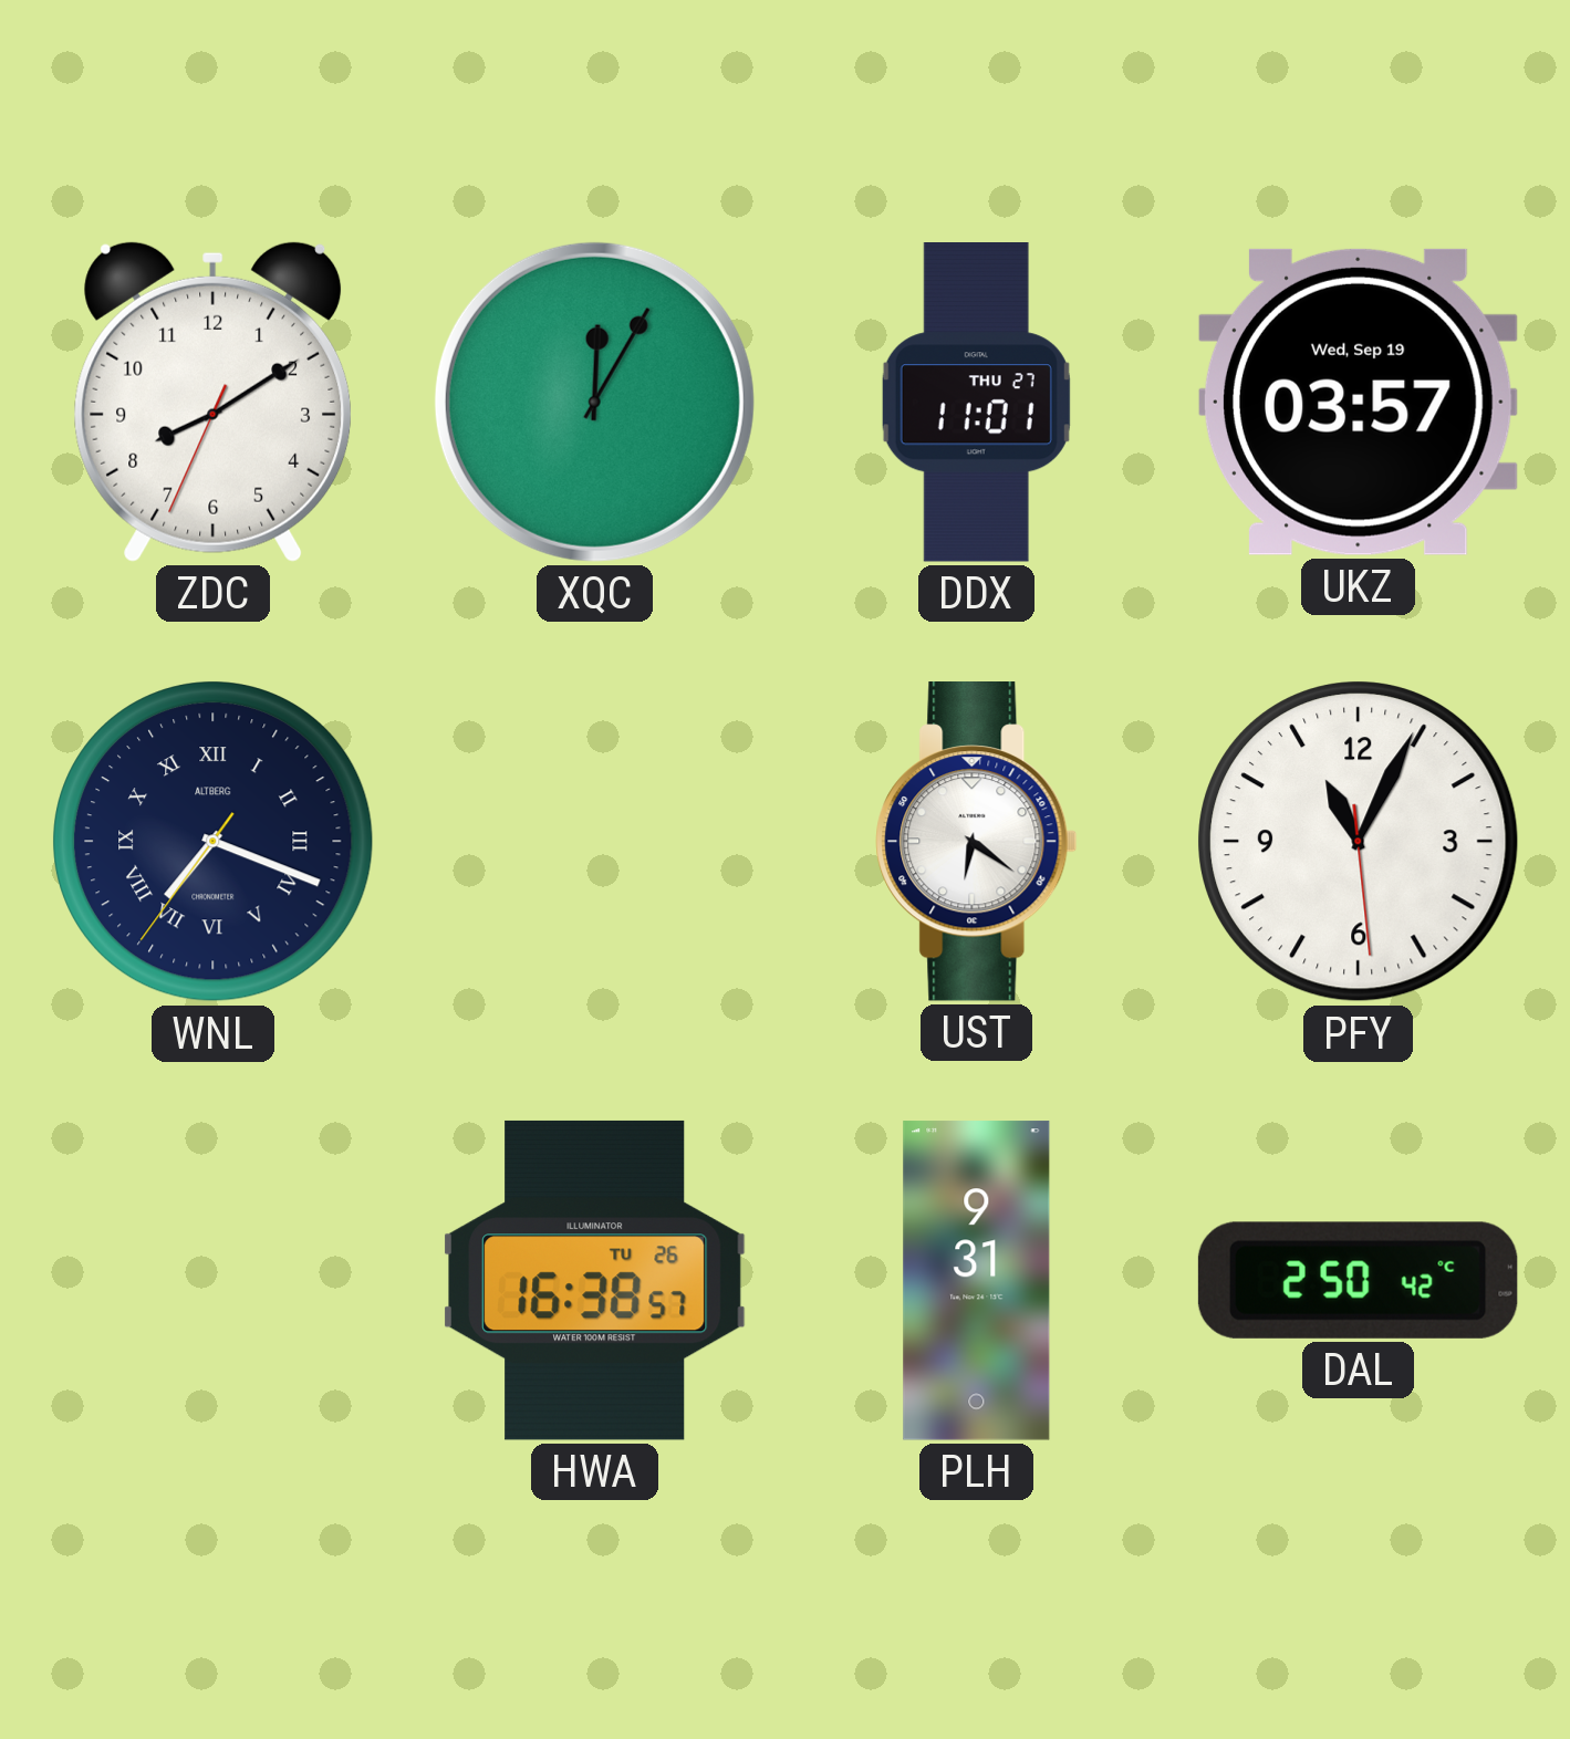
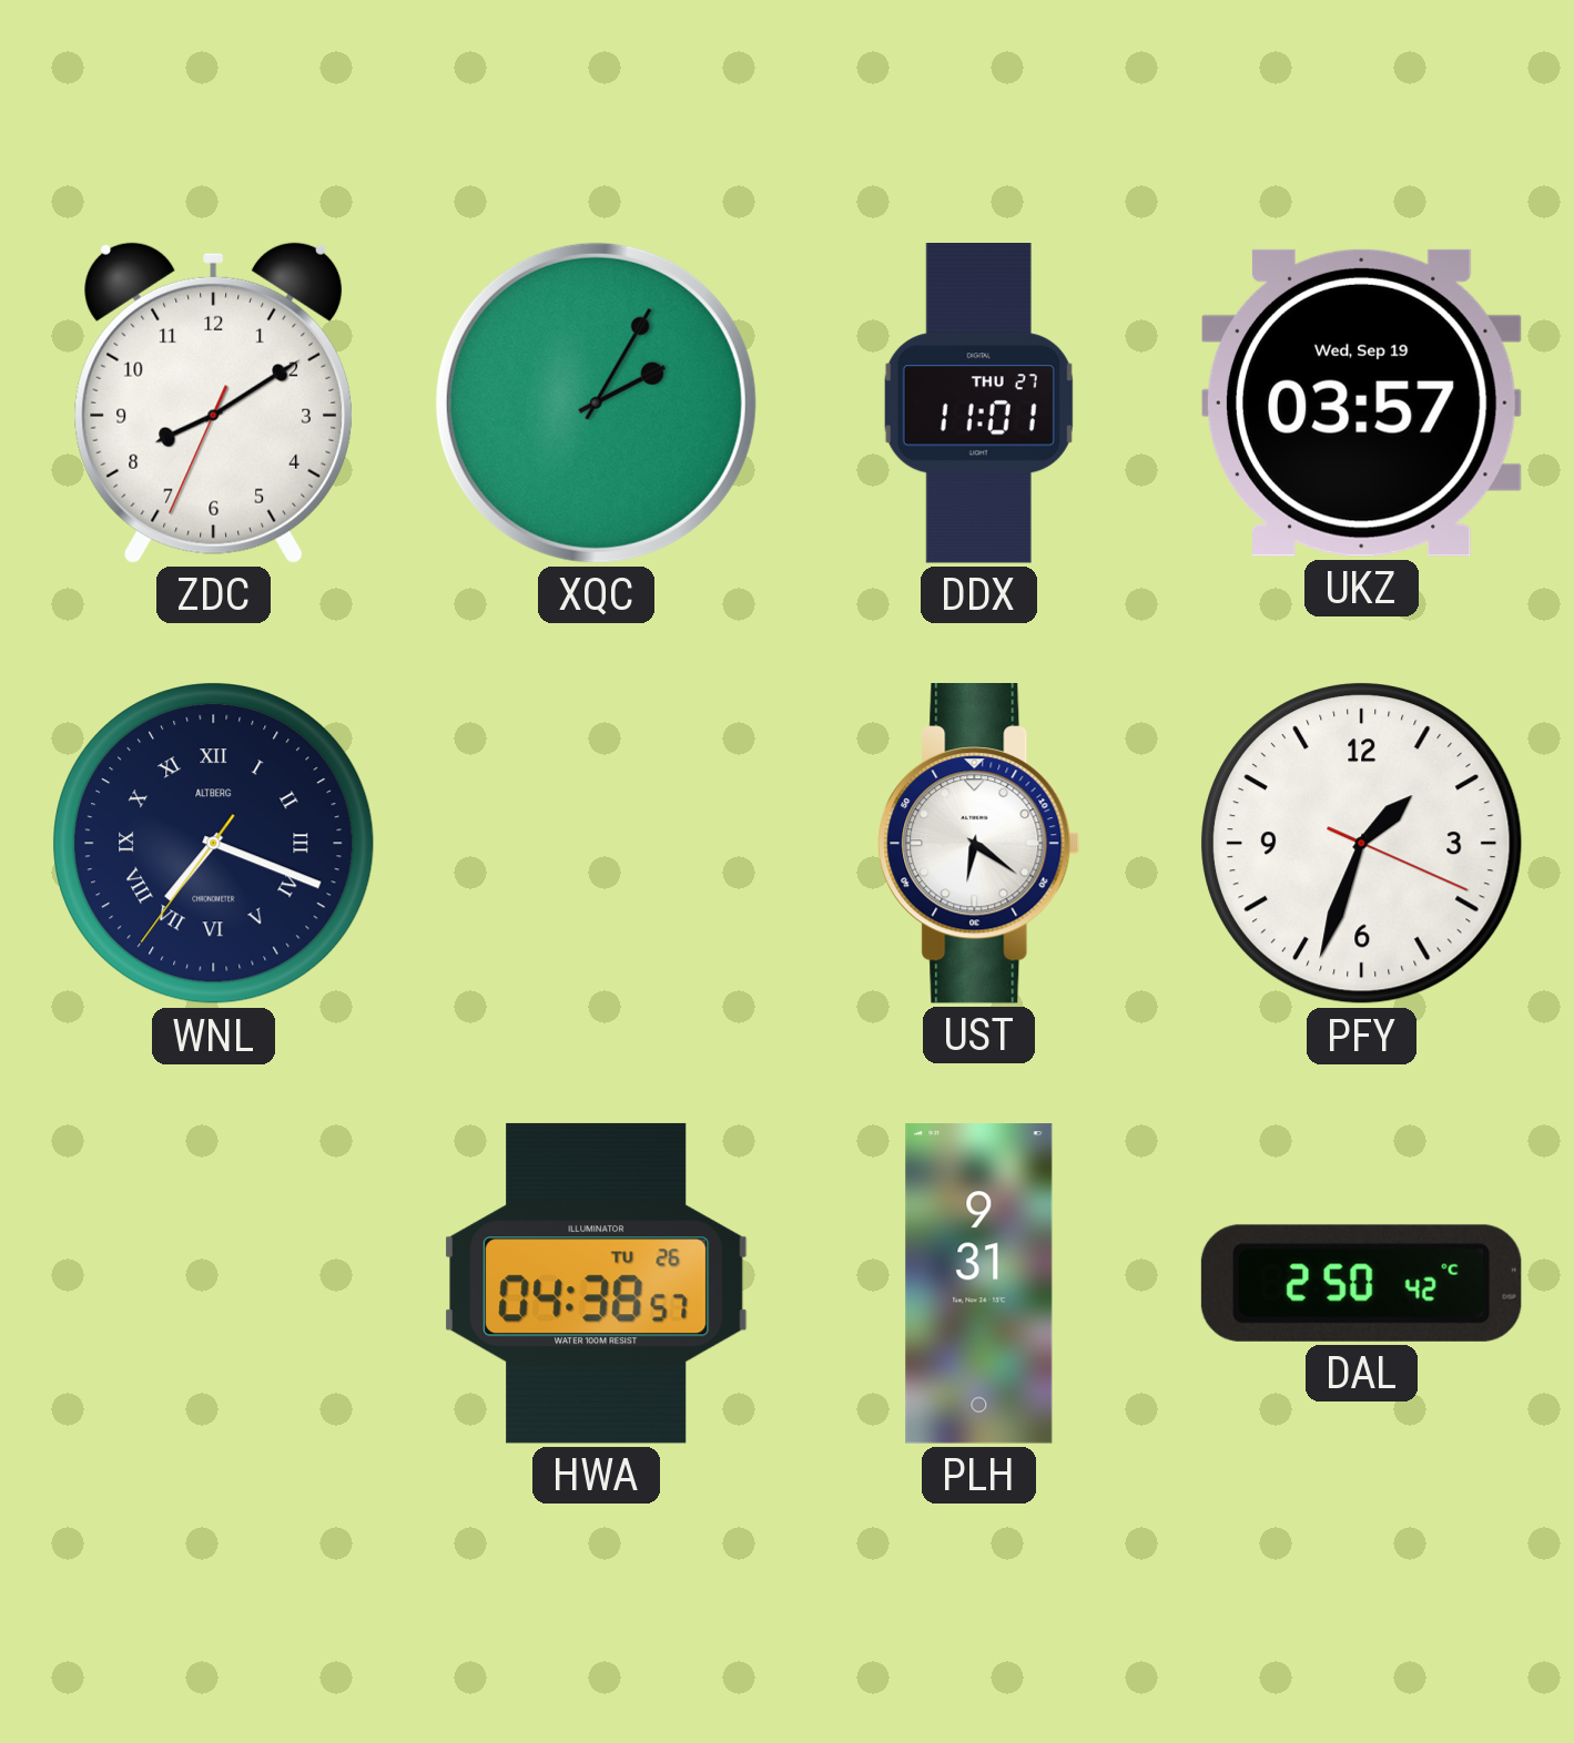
XQC: 12:05 -> 2:05
PFY: 11:04 -> 1:33
HWA: 16:38 -> 04:38
